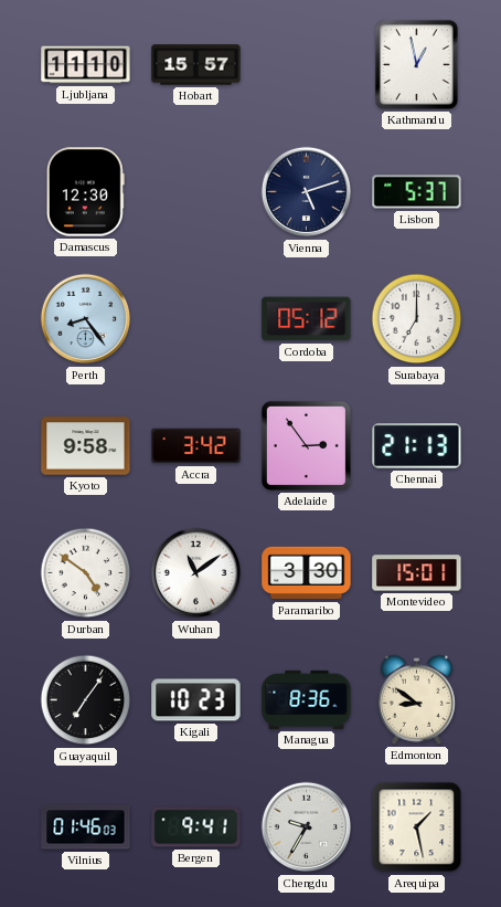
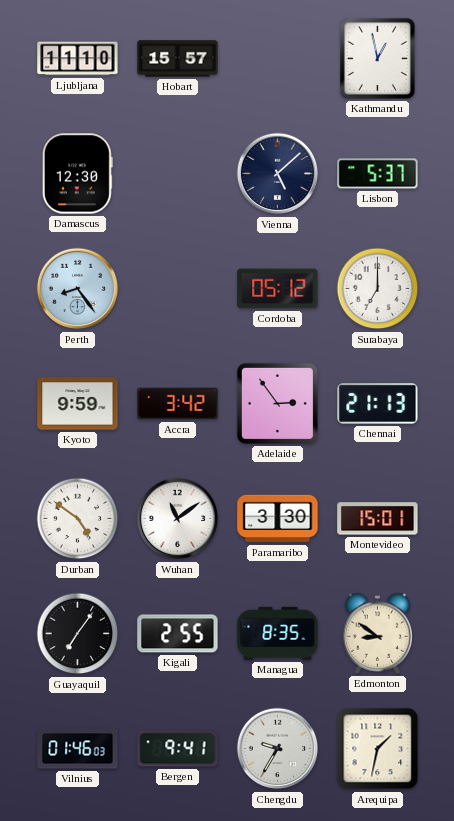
Vienna: 5:12 -> 5:08
Kyoto: 9:58 -> 9:59
Kigali: 10:23 -> 2:55
Managua: 8:36 -> 8:35
Arequipa: 1:28 -> 1:32
